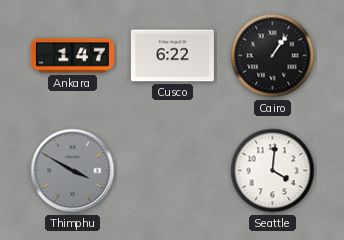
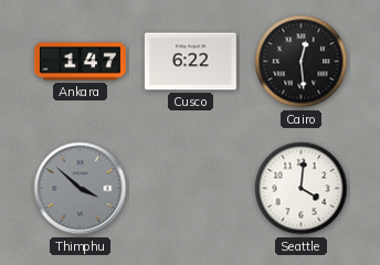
Cairo: 1:06 -> 12:29
Thimphu: 3:50 -> 3:52
